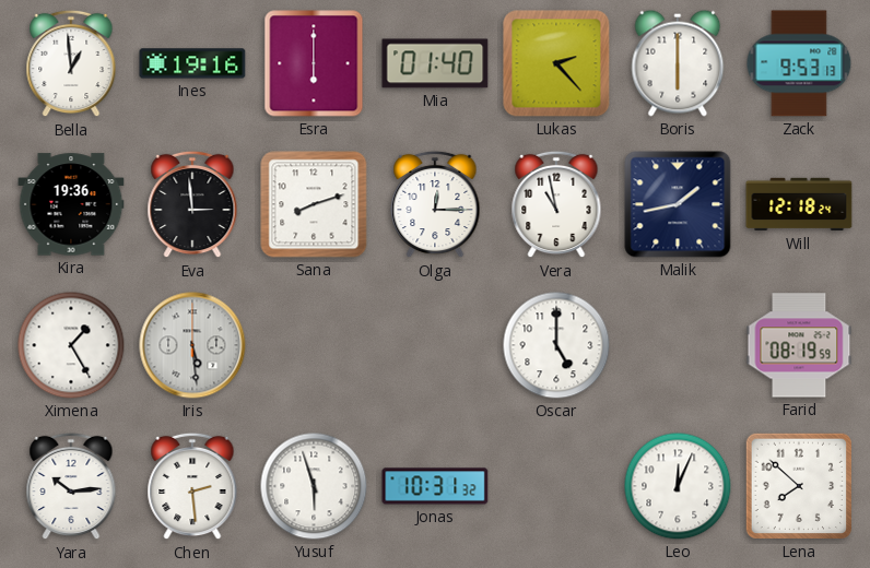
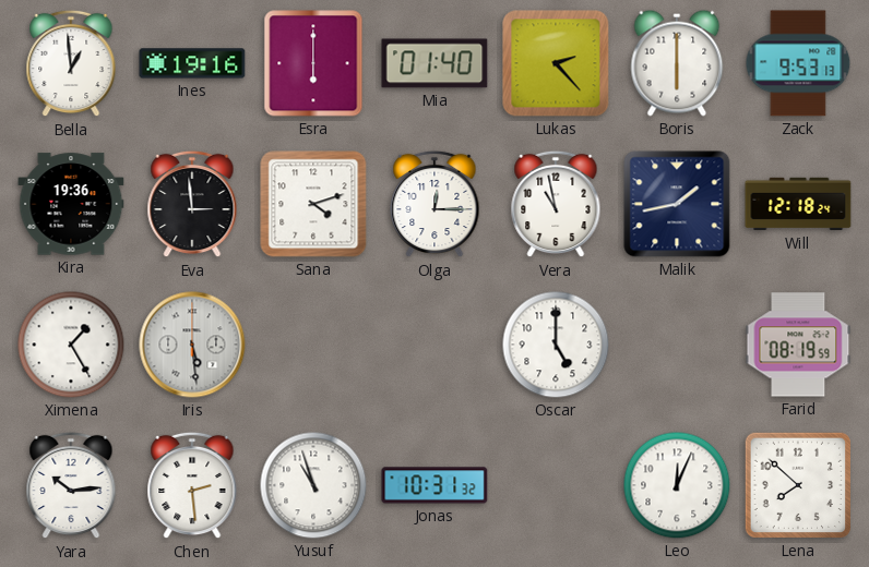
Sana: 8:12 -> 4:12
Yusuf: 5:57 -> 10:57
